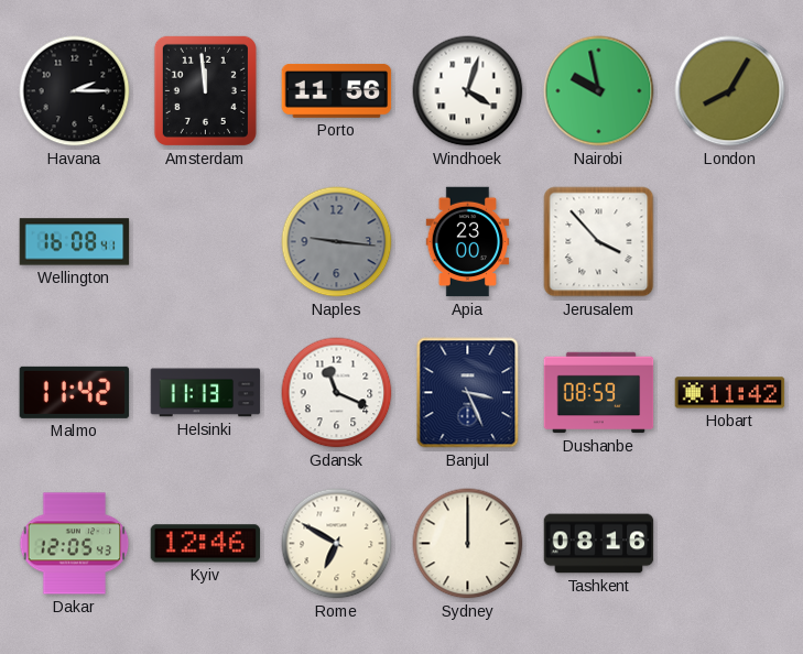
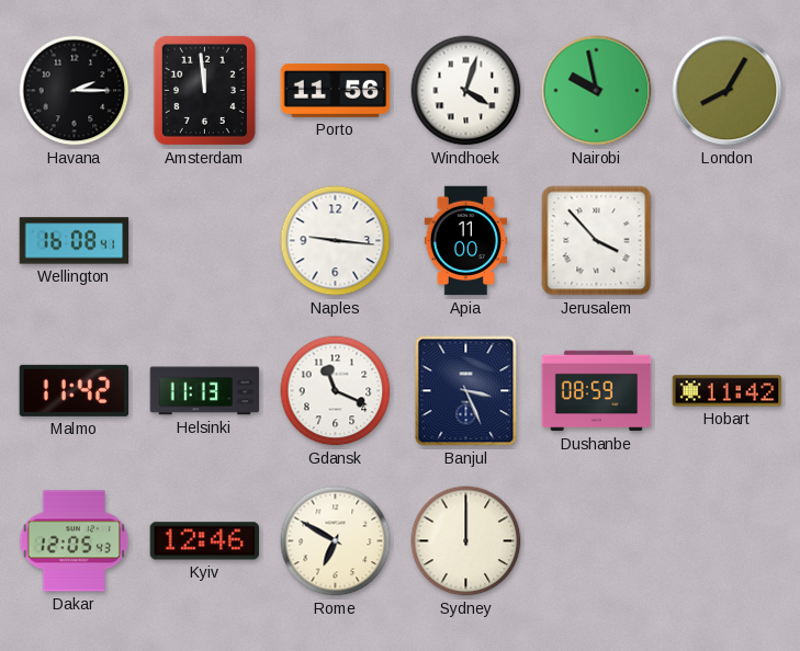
Naples dial: grey -> white
Apia: 23:00 -> 11:00
Tashkent: 08:16 -> none
